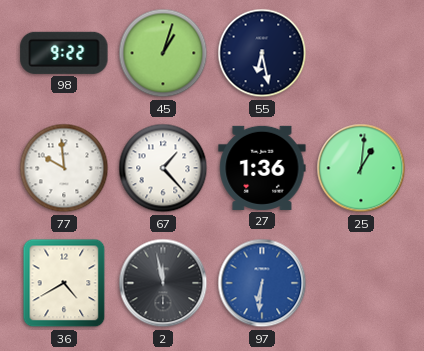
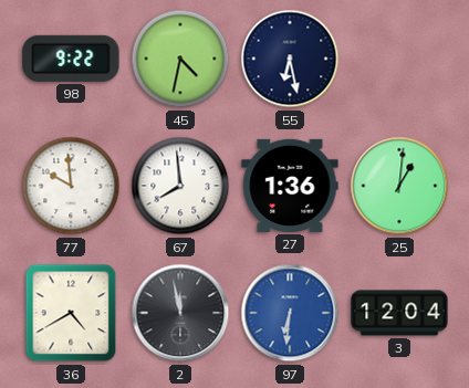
45: 1:03 -> 4:32
67: 1:23 -> 7:59
3: none -> 12:04
